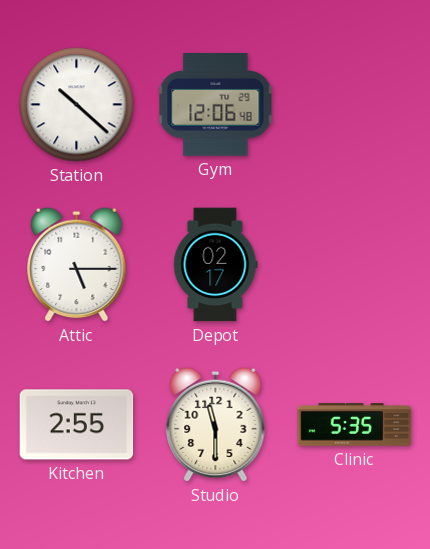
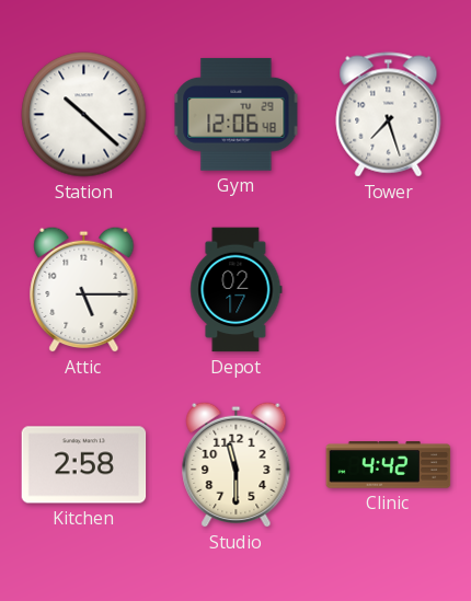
Tower: none -> 7:27
Kitchen: 2:55 -> 2:58
Clinic: 5:35 -> 4:42
